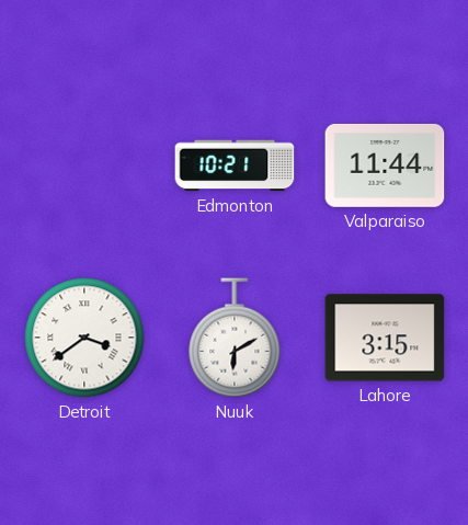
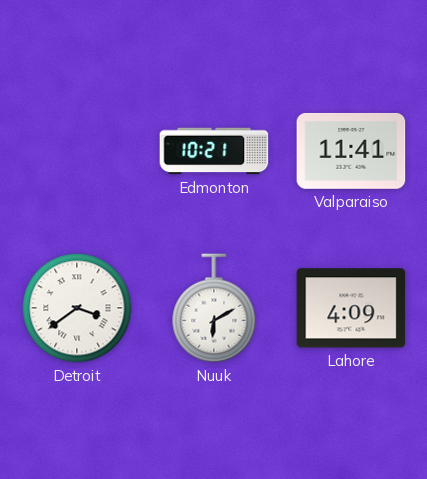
Valparaiso: 11:44 -> 11:41
Lahore: 3:15 -> 4:09
